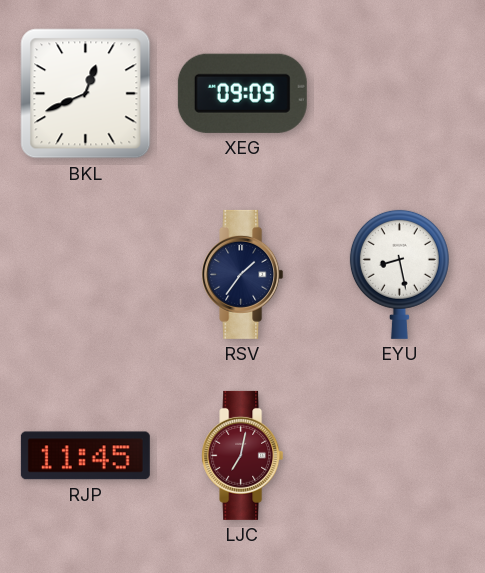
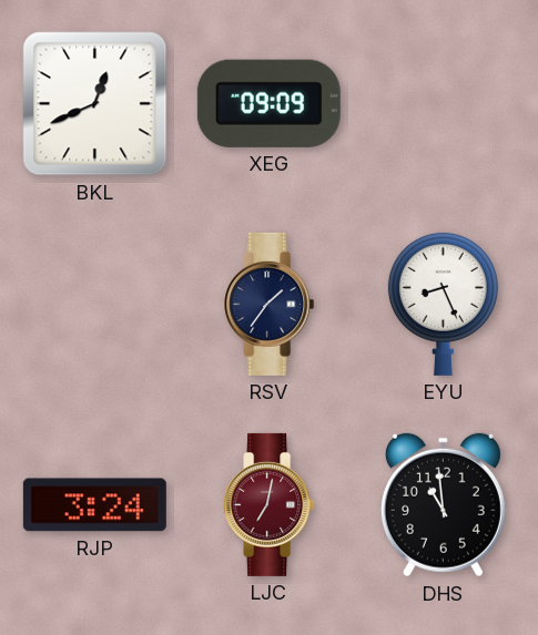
EYU: 8:28 -> 8:26
RJP: 11:45 -> 3:24
DHS: none -> 10:59
